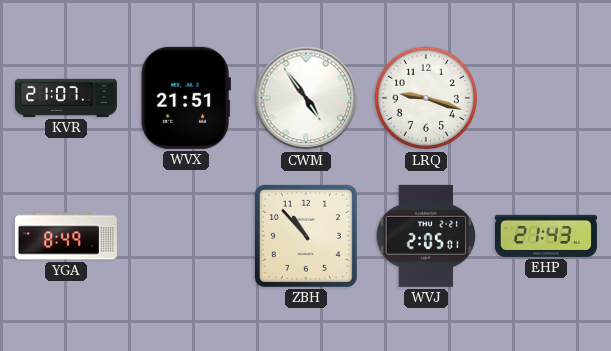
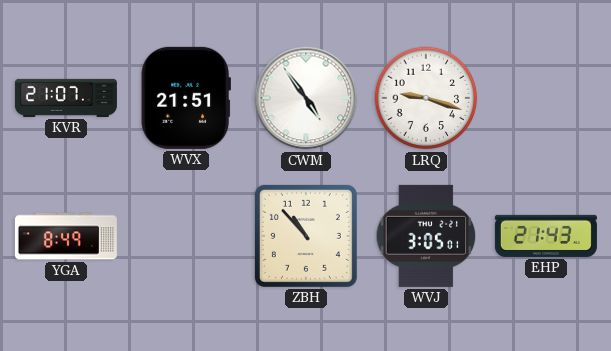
WVJ: 2:05 -> 3:05
